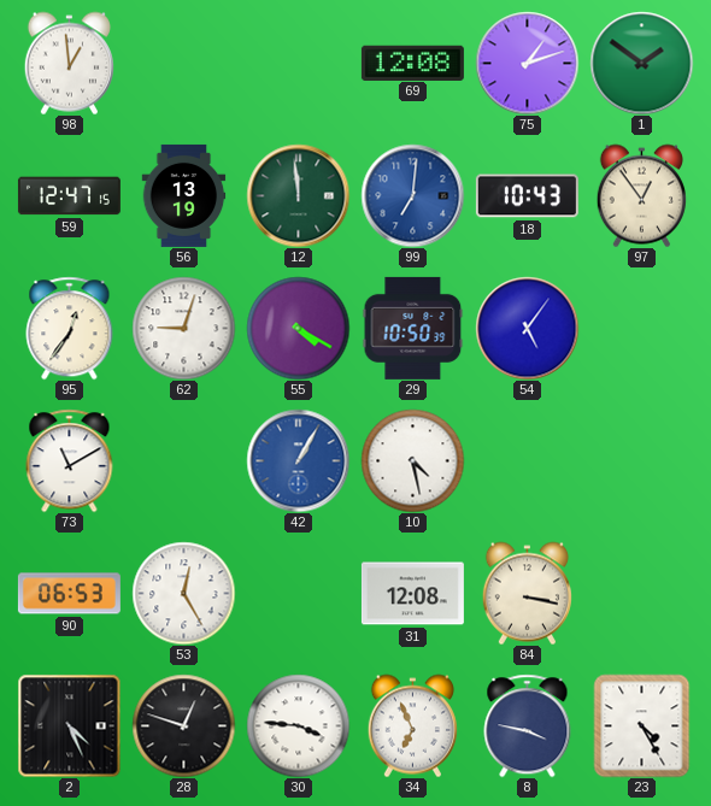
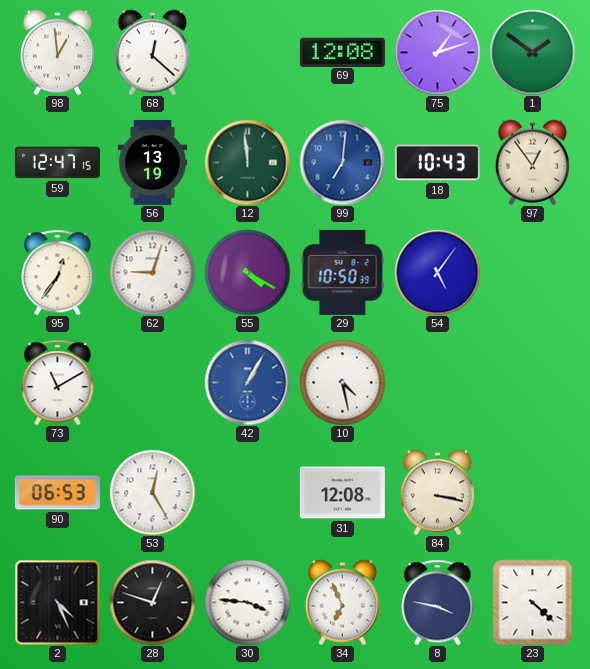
68: none -> 12:22
23: 4:25 -> 4:22
